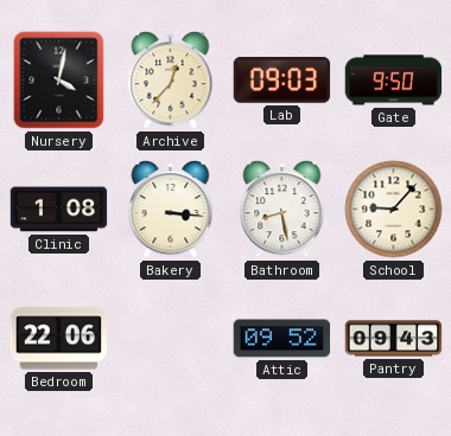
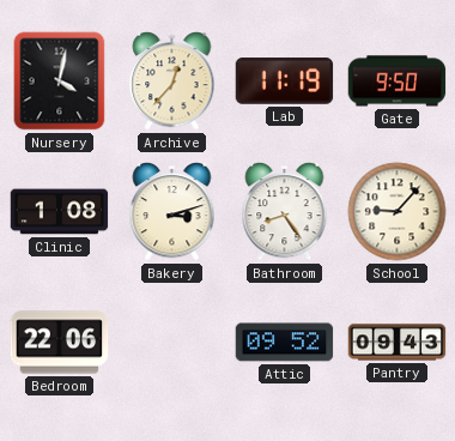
Lab: 09:03 -> 11:19
Bakery: 3:16 -> 3:12
Bathroom: 8:28 -> 8:24
